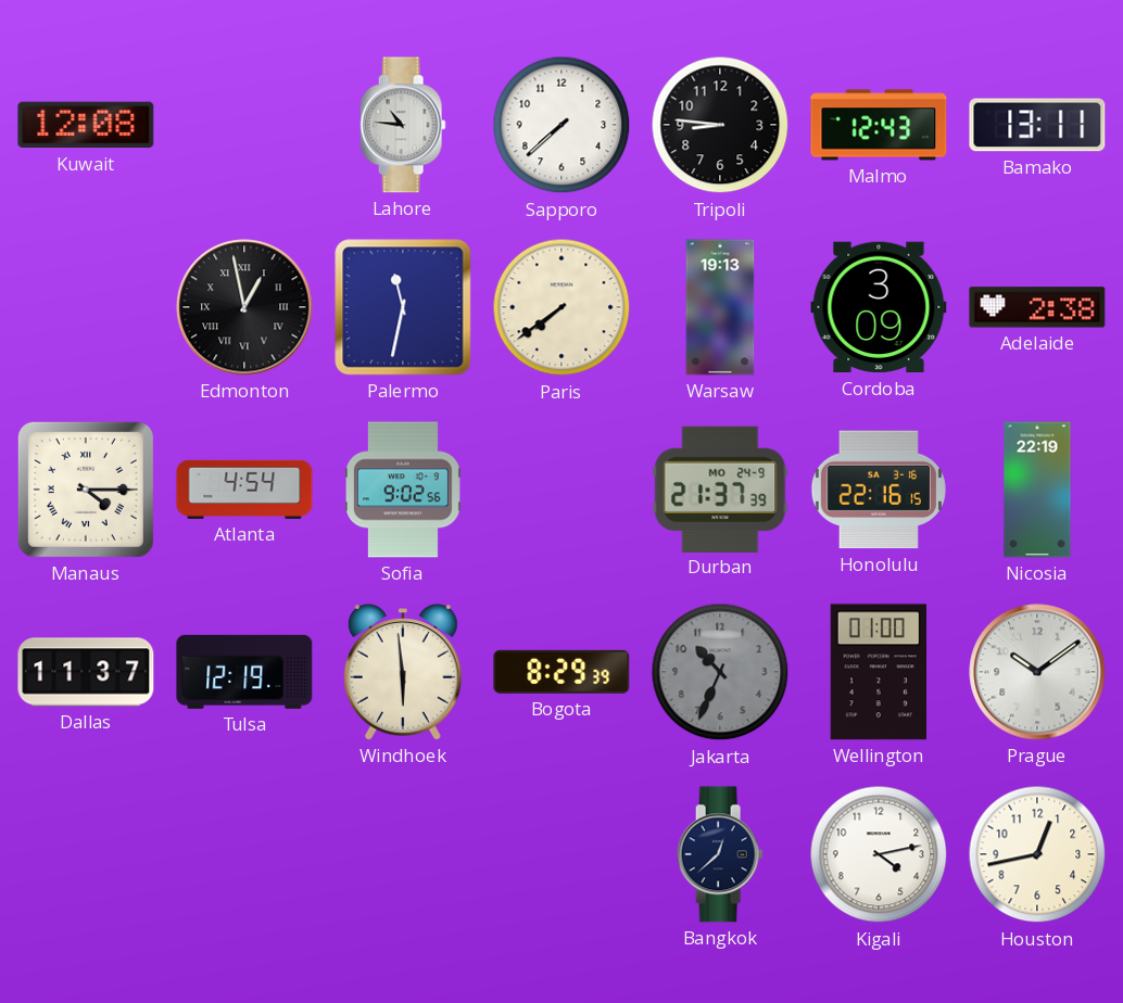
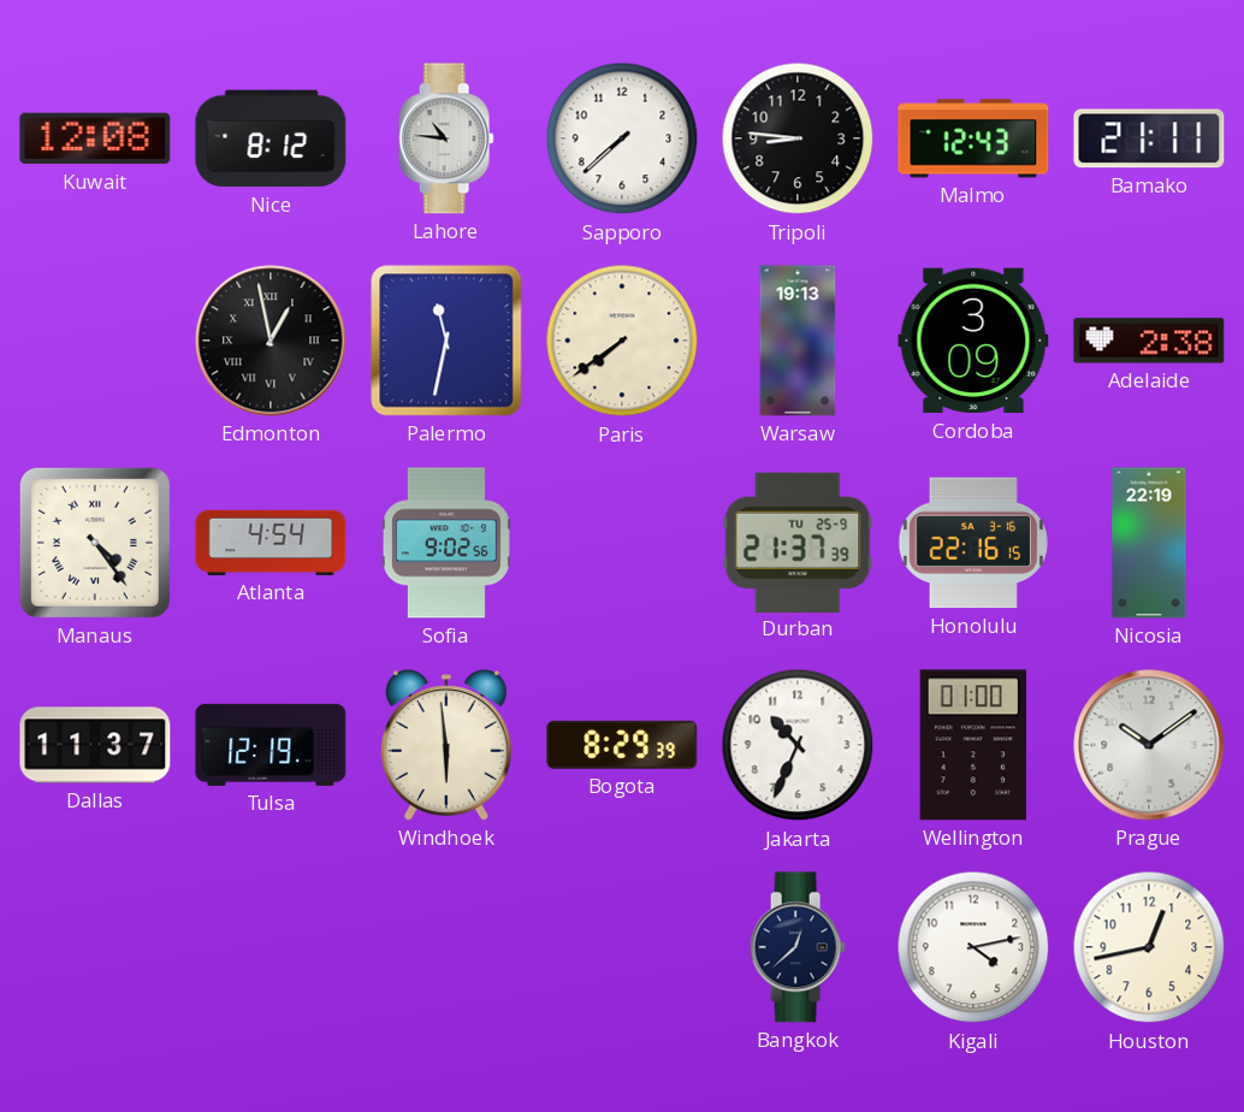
Nice: none -> 8:12
Bamako: 13:11 -> 21:11
Manaus: 4:15 -> 4:24
Durban date: MO 24-9 -> TU 25-9
Jakarta dial: grey -> white
